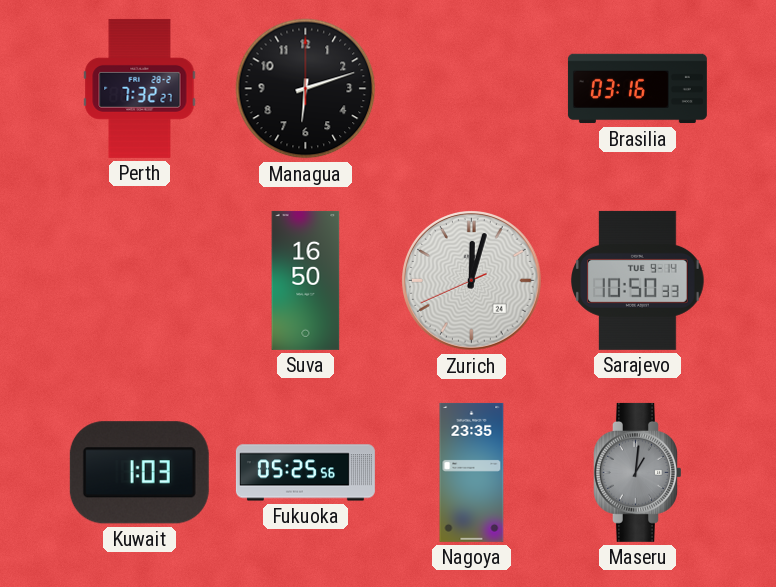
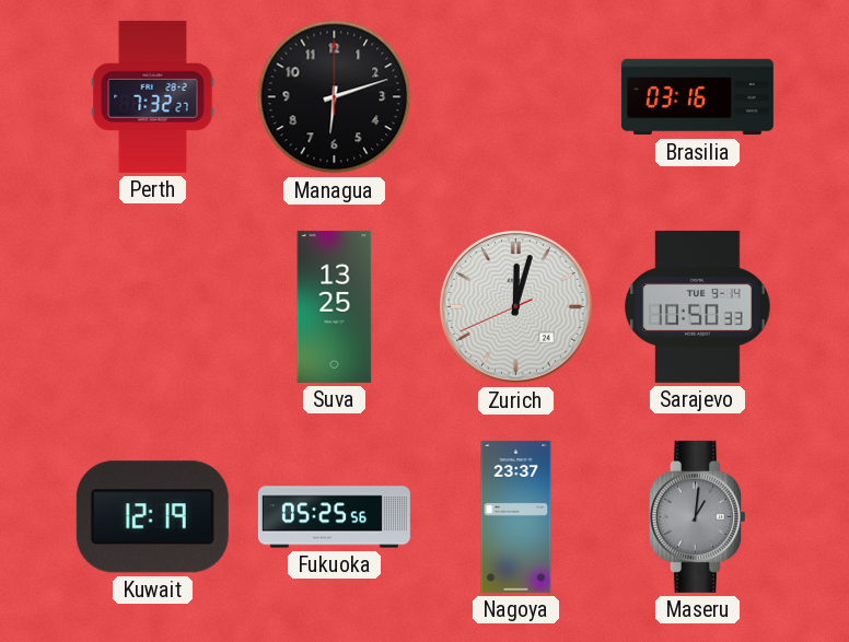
Suva: 16:50 -> 13:25
Kuwait: 1:03 -> 12:19
Nagoya: 23:35 -> 23:37
